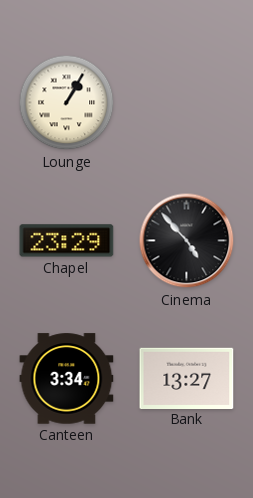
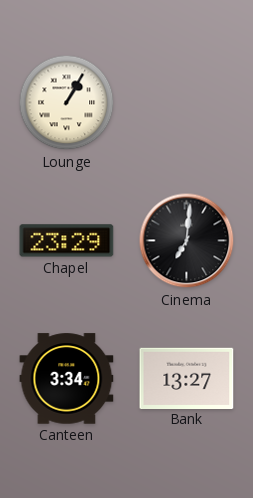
Cinema: 4:53 -> 7:01
